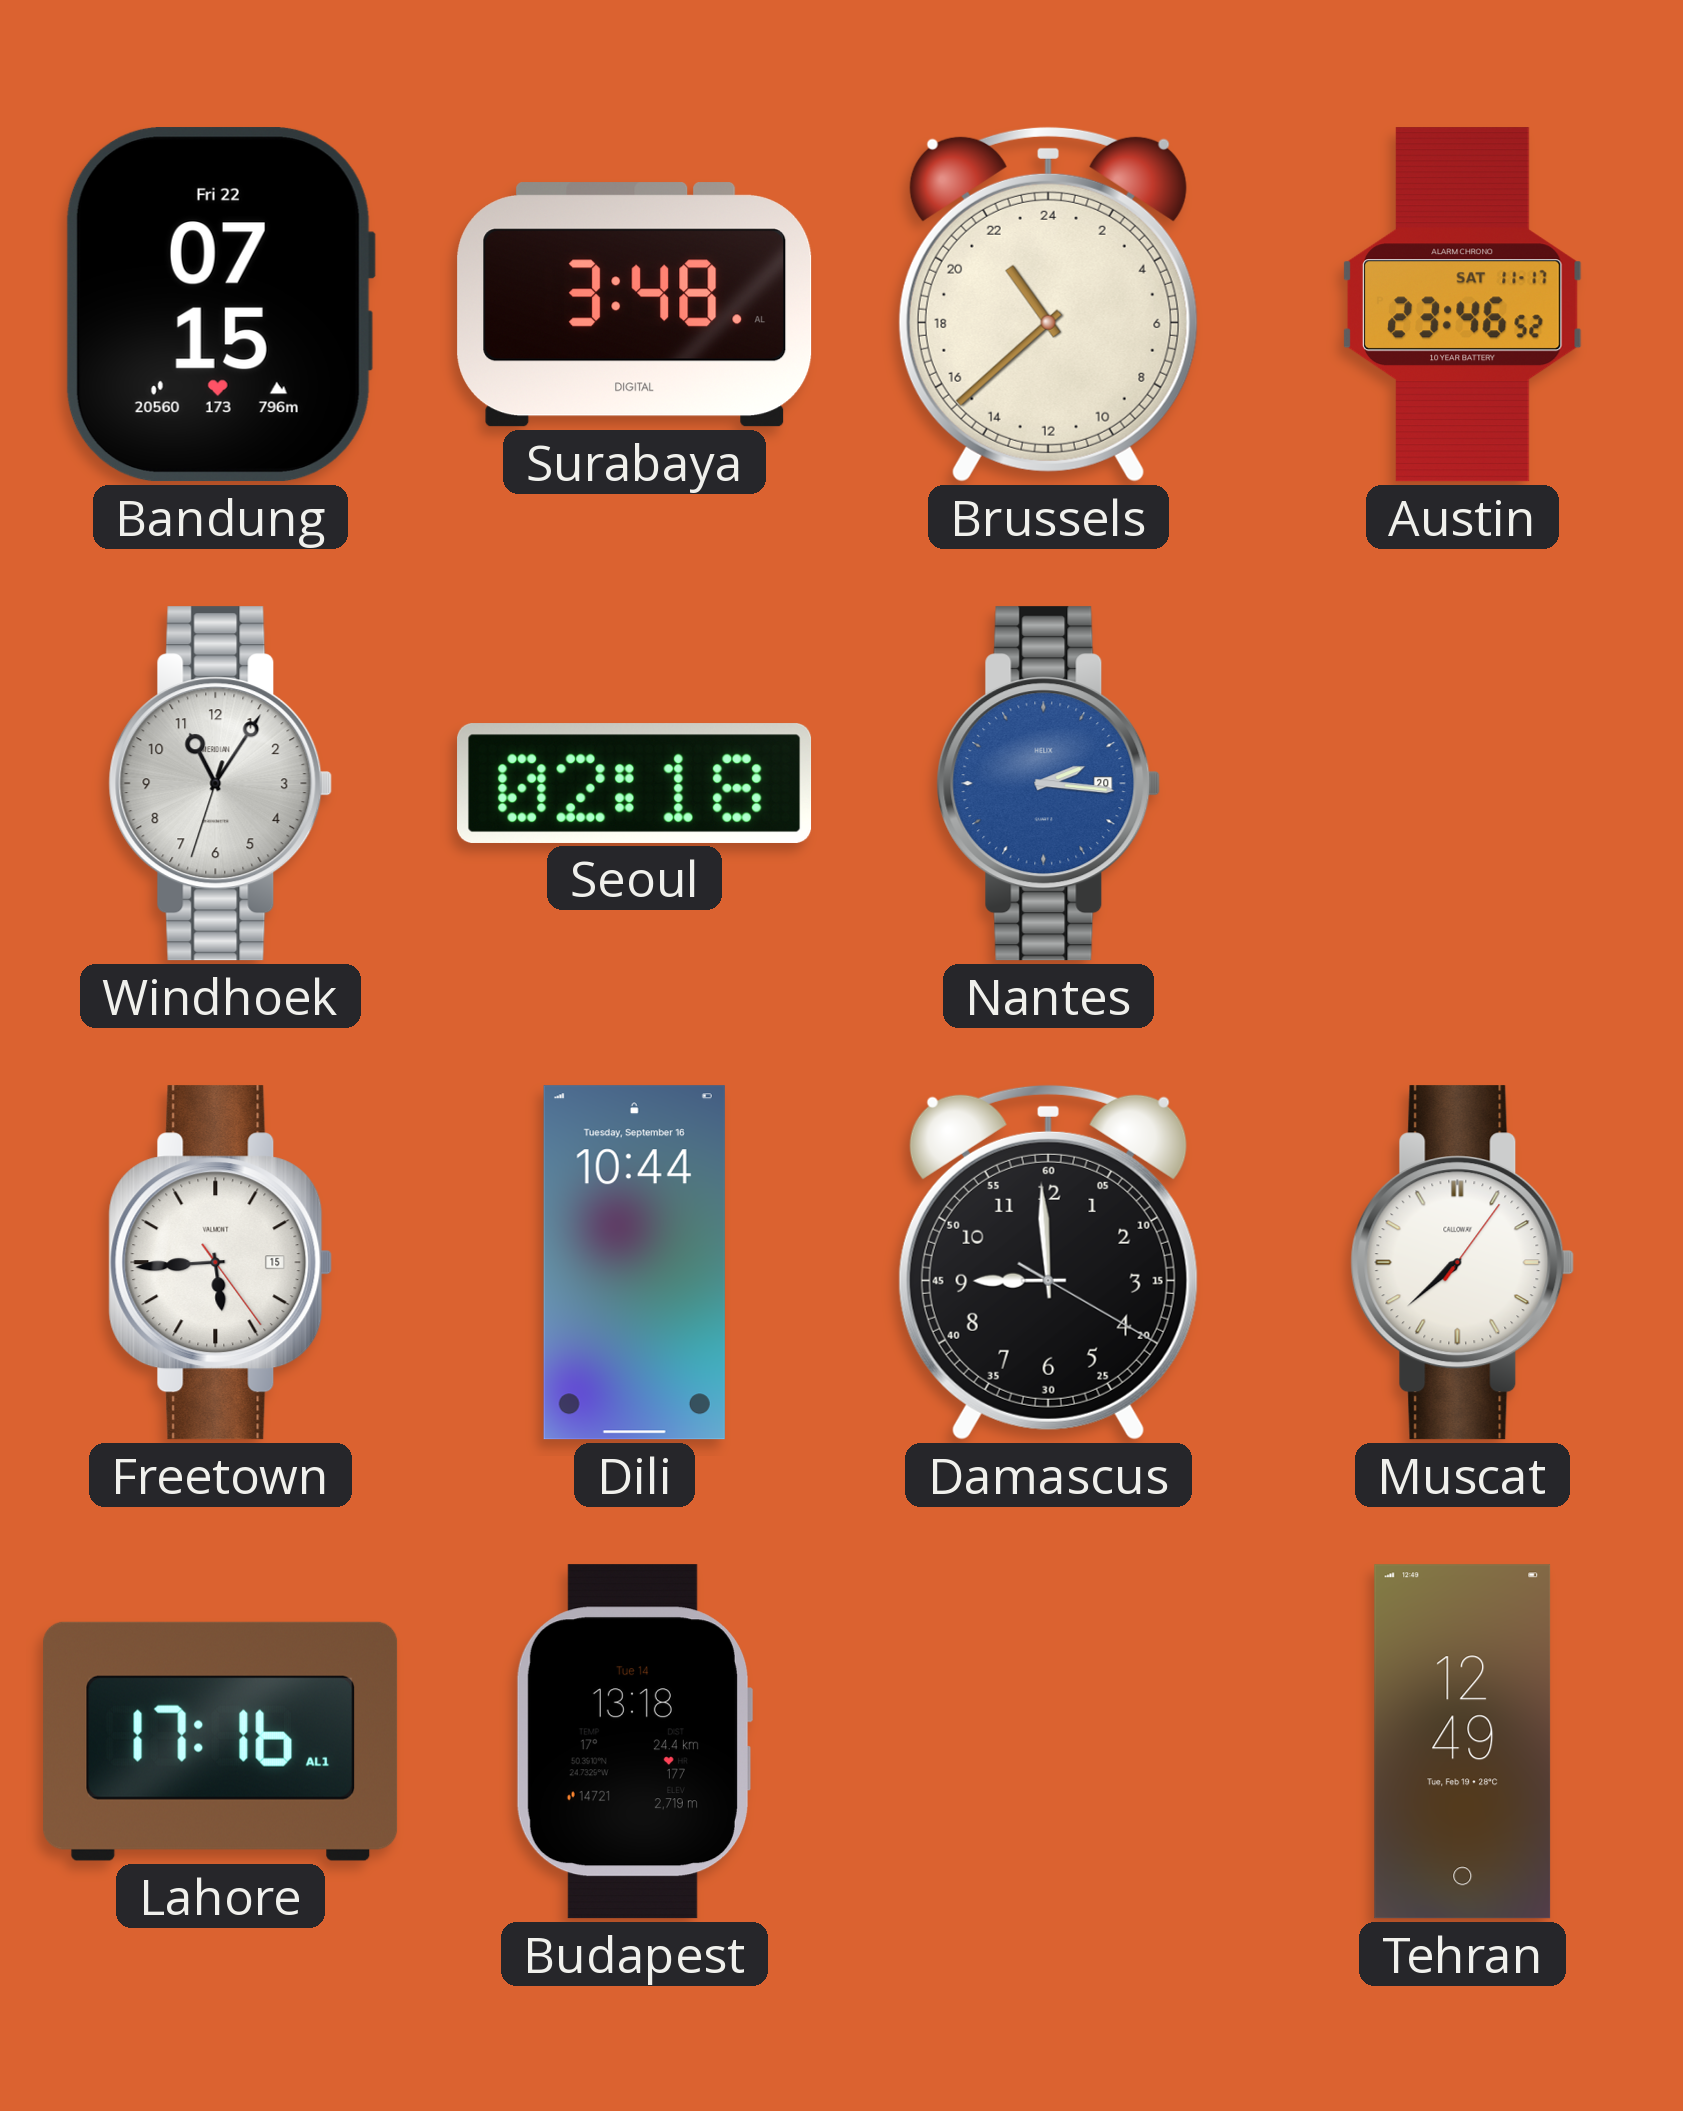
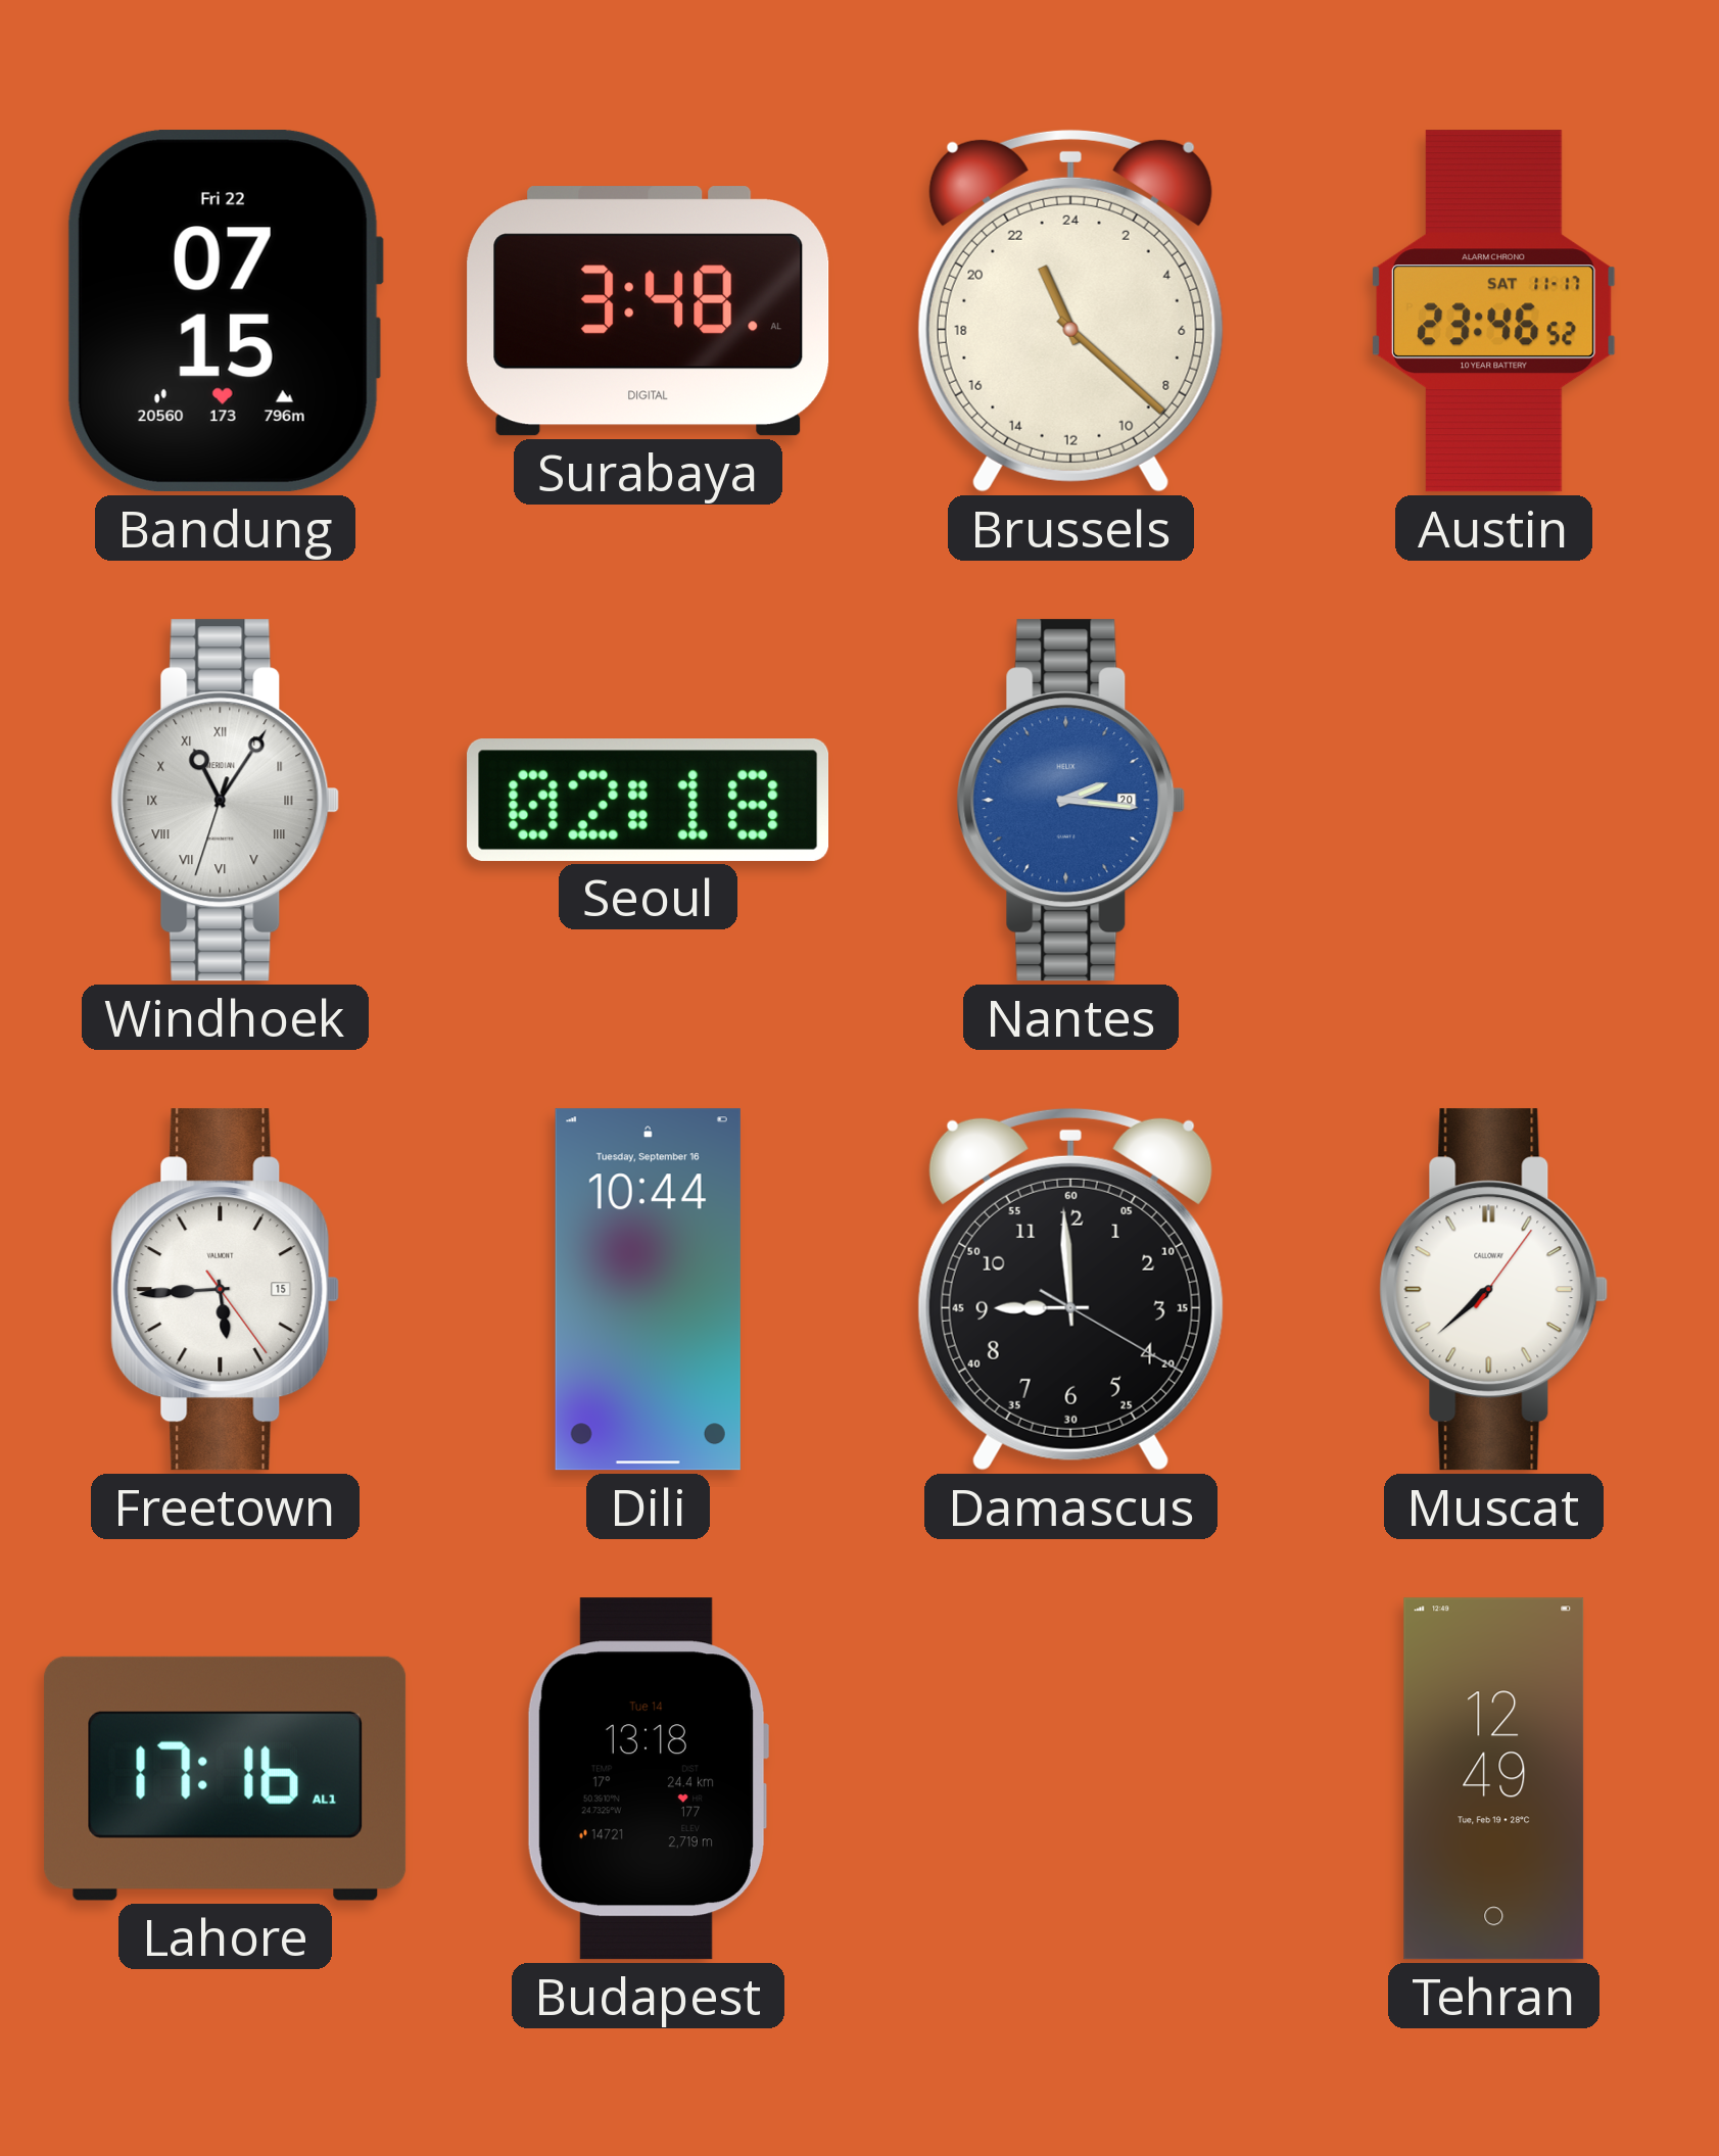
Brussels: 21:38 -> 22:22
Windhoek numerals: Arabic -> Roman
